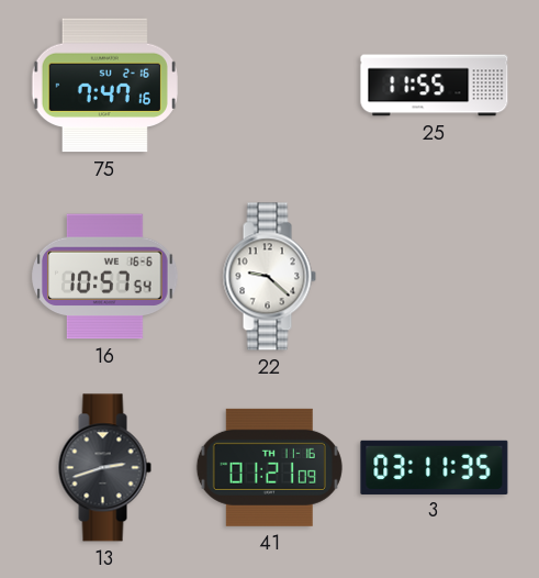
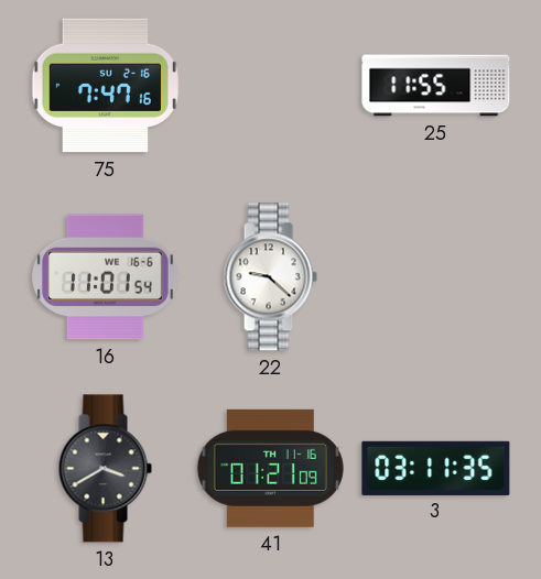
16: 10:57 -> 11:01
13: 2:42 -> 3:40
